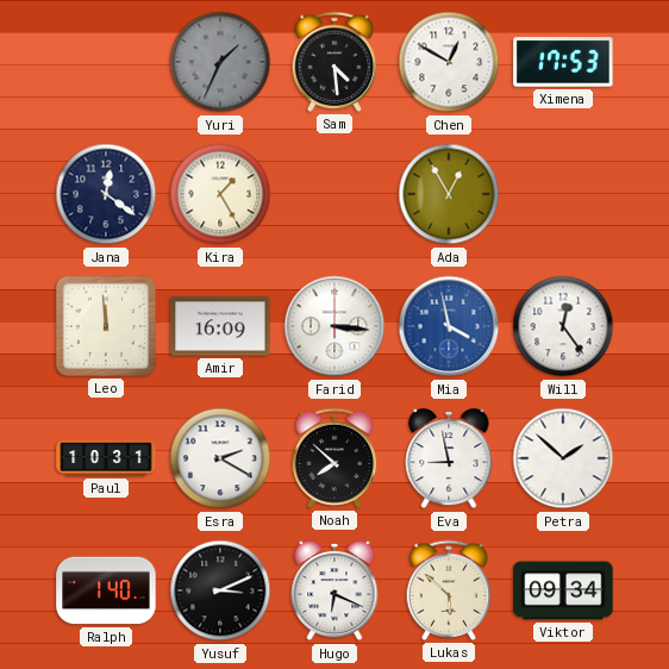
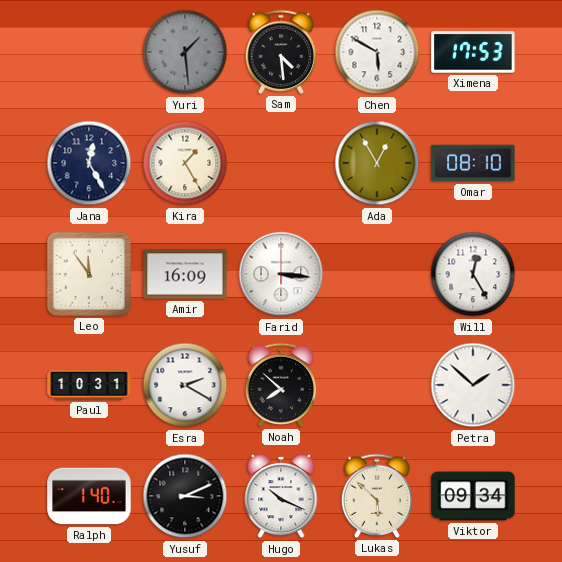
Yuri: 1:34 -> 1:29
Chen: 12:50 -> 5:50
Jana: 12:21 -> 12:25
Omar: none -> 08:10
Leo: 11:59 -> 11:54
Mia: 3:58 -> none
Will: 12:24 -> 12:25
Eva: 8:58 -> none
Hugo: 6:19 -> 10:19
